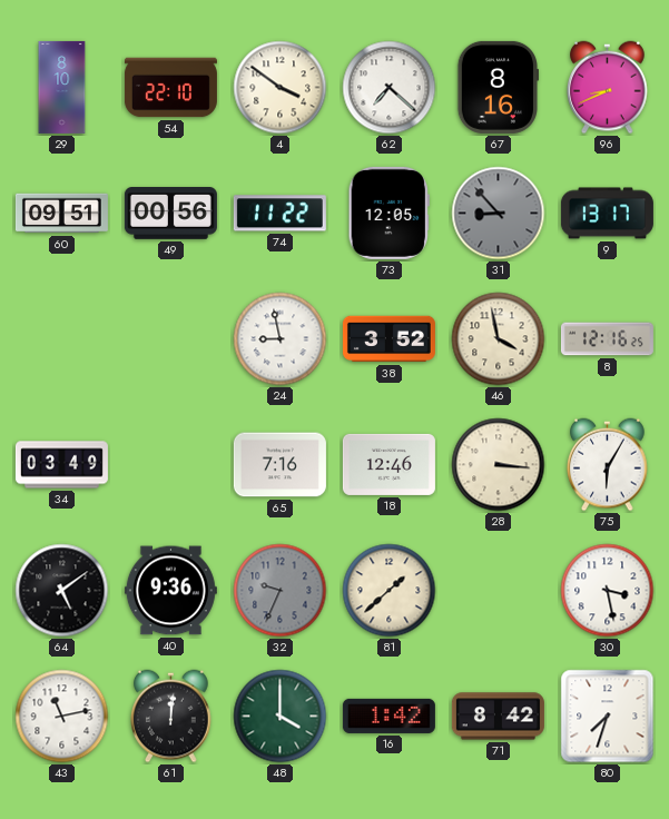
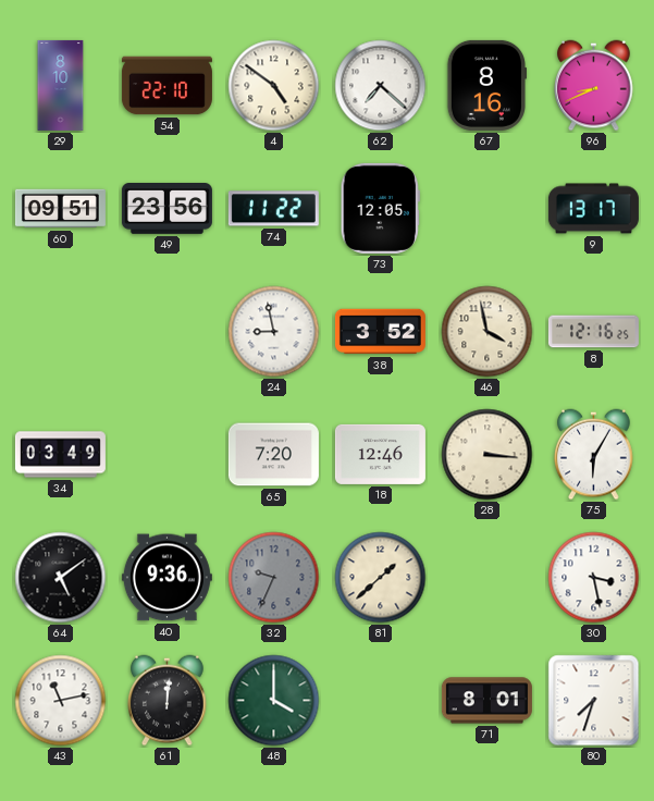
4: 3:51 -> 4:51
49: 00:56 -> 23:56
31: 8:53 -> none
65: 7:16 -> 7:20
16: 1:42 -> none
71: 8:42 -> 8:01
